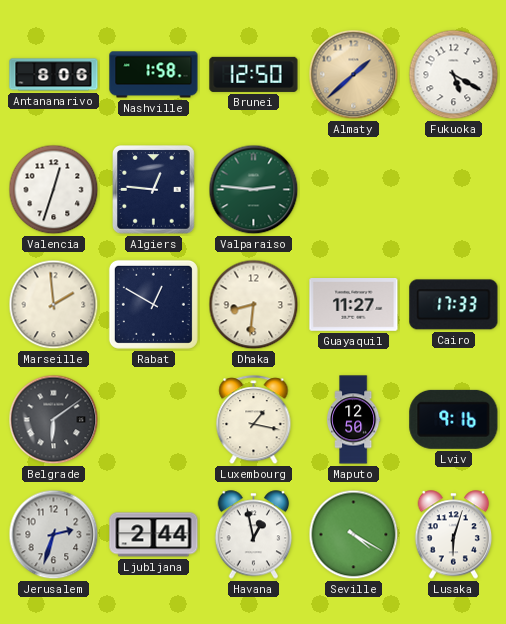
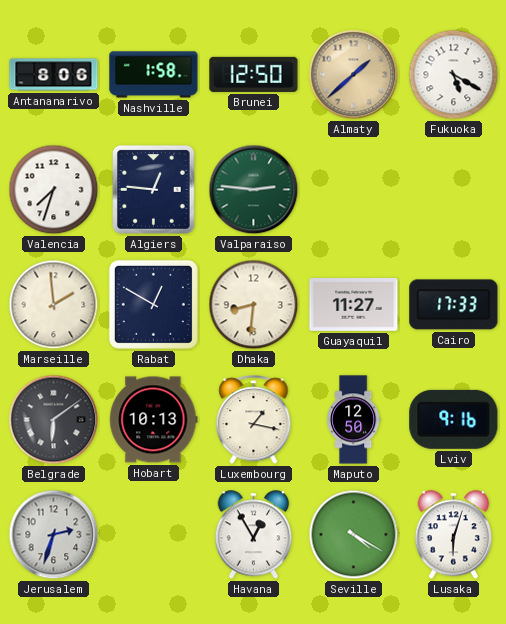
Valencia: 12:33 -> 7:33
Hobart: none -> 10:13
Ljubljana: 2:44 -> none
Havana: 12:58 -> 12:55
